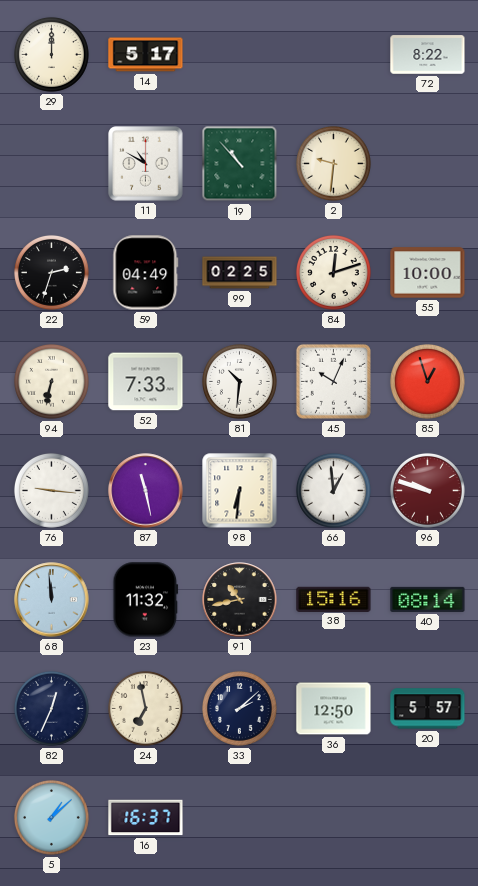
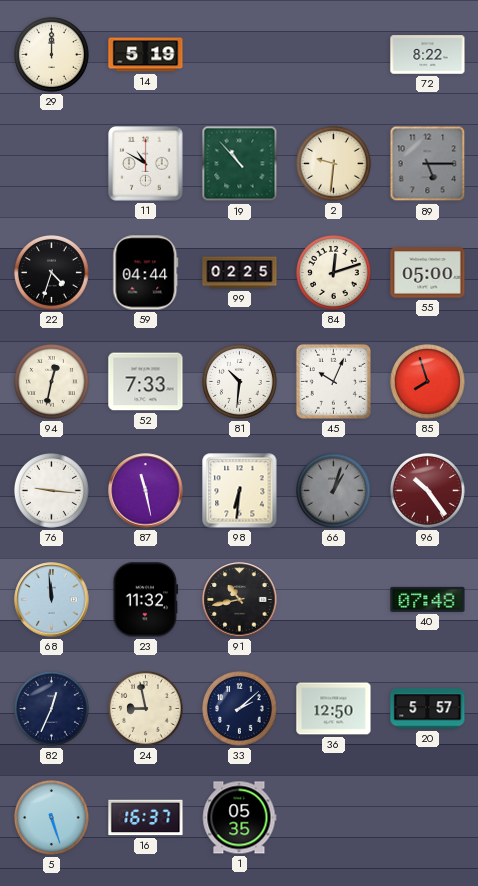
14: 5:17 -> 5:19
89: none -> 5:15
22: 2:33 -> 4:33
59: 04:49 -> 04:44
55: 10:00 -> 05:00
94: 6:32 -> 12:32
85: 12:57 -> 7:57
66: 12:59 -> 1:03
66 dial: white -> grey
96: 9:48 -> 10:24
38: 15:16 -> none
40: 08:14 -> 07:48
24: 6:58 -> 8:58
5: 1:08 -> 5:27
1: none -> 05:35
